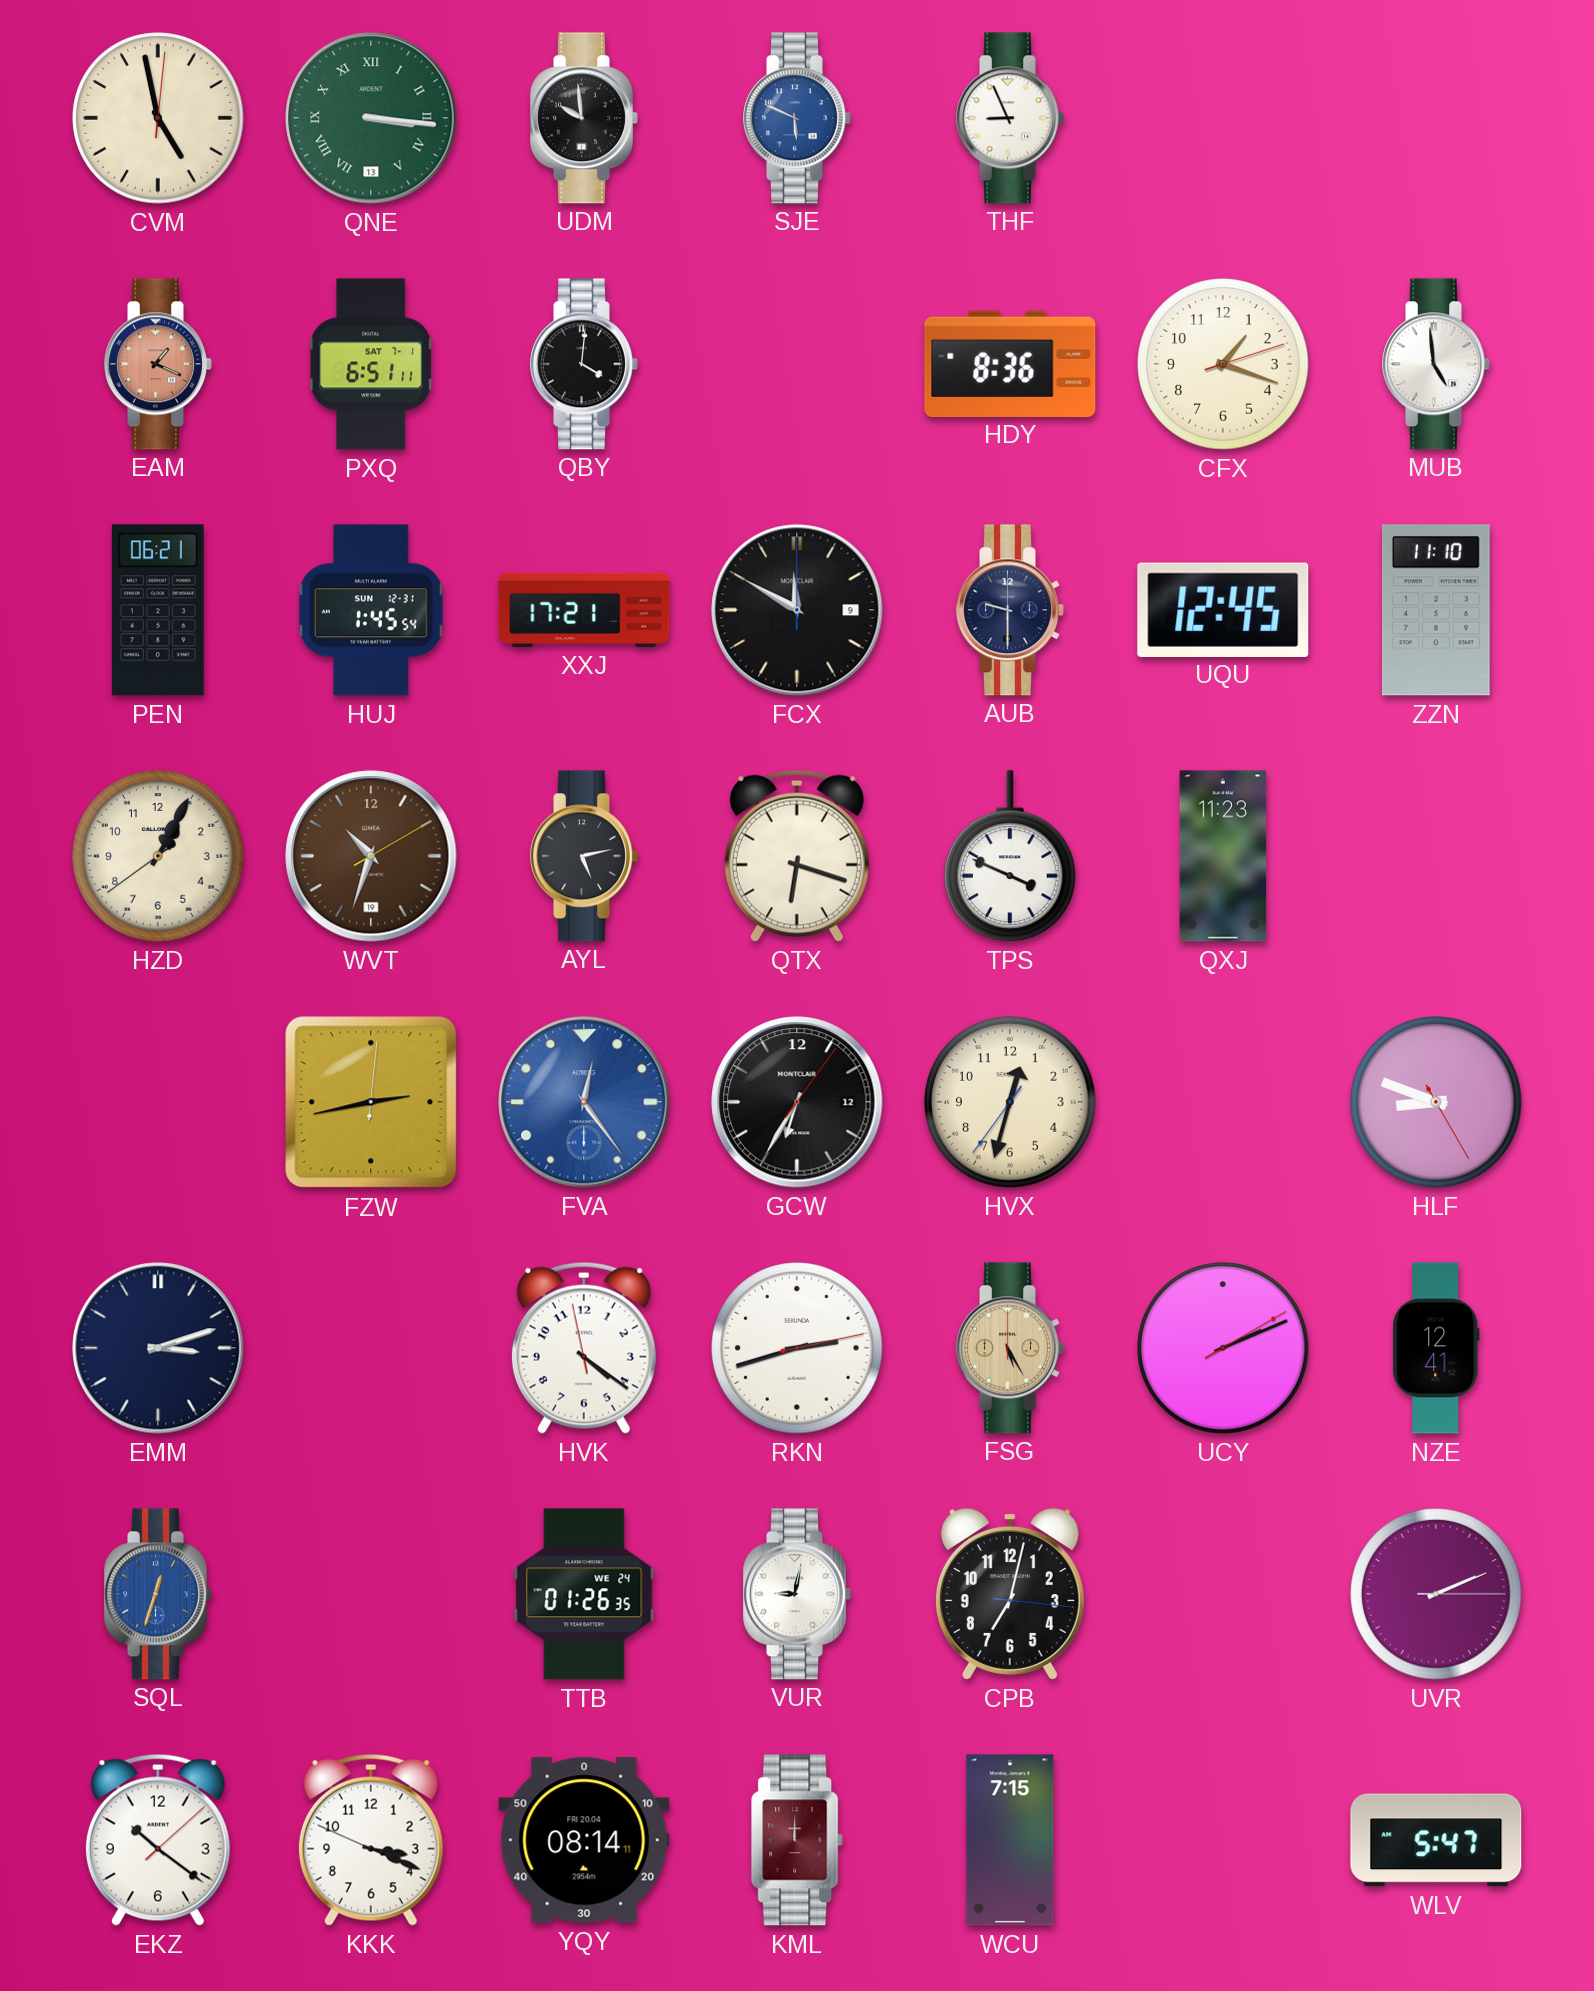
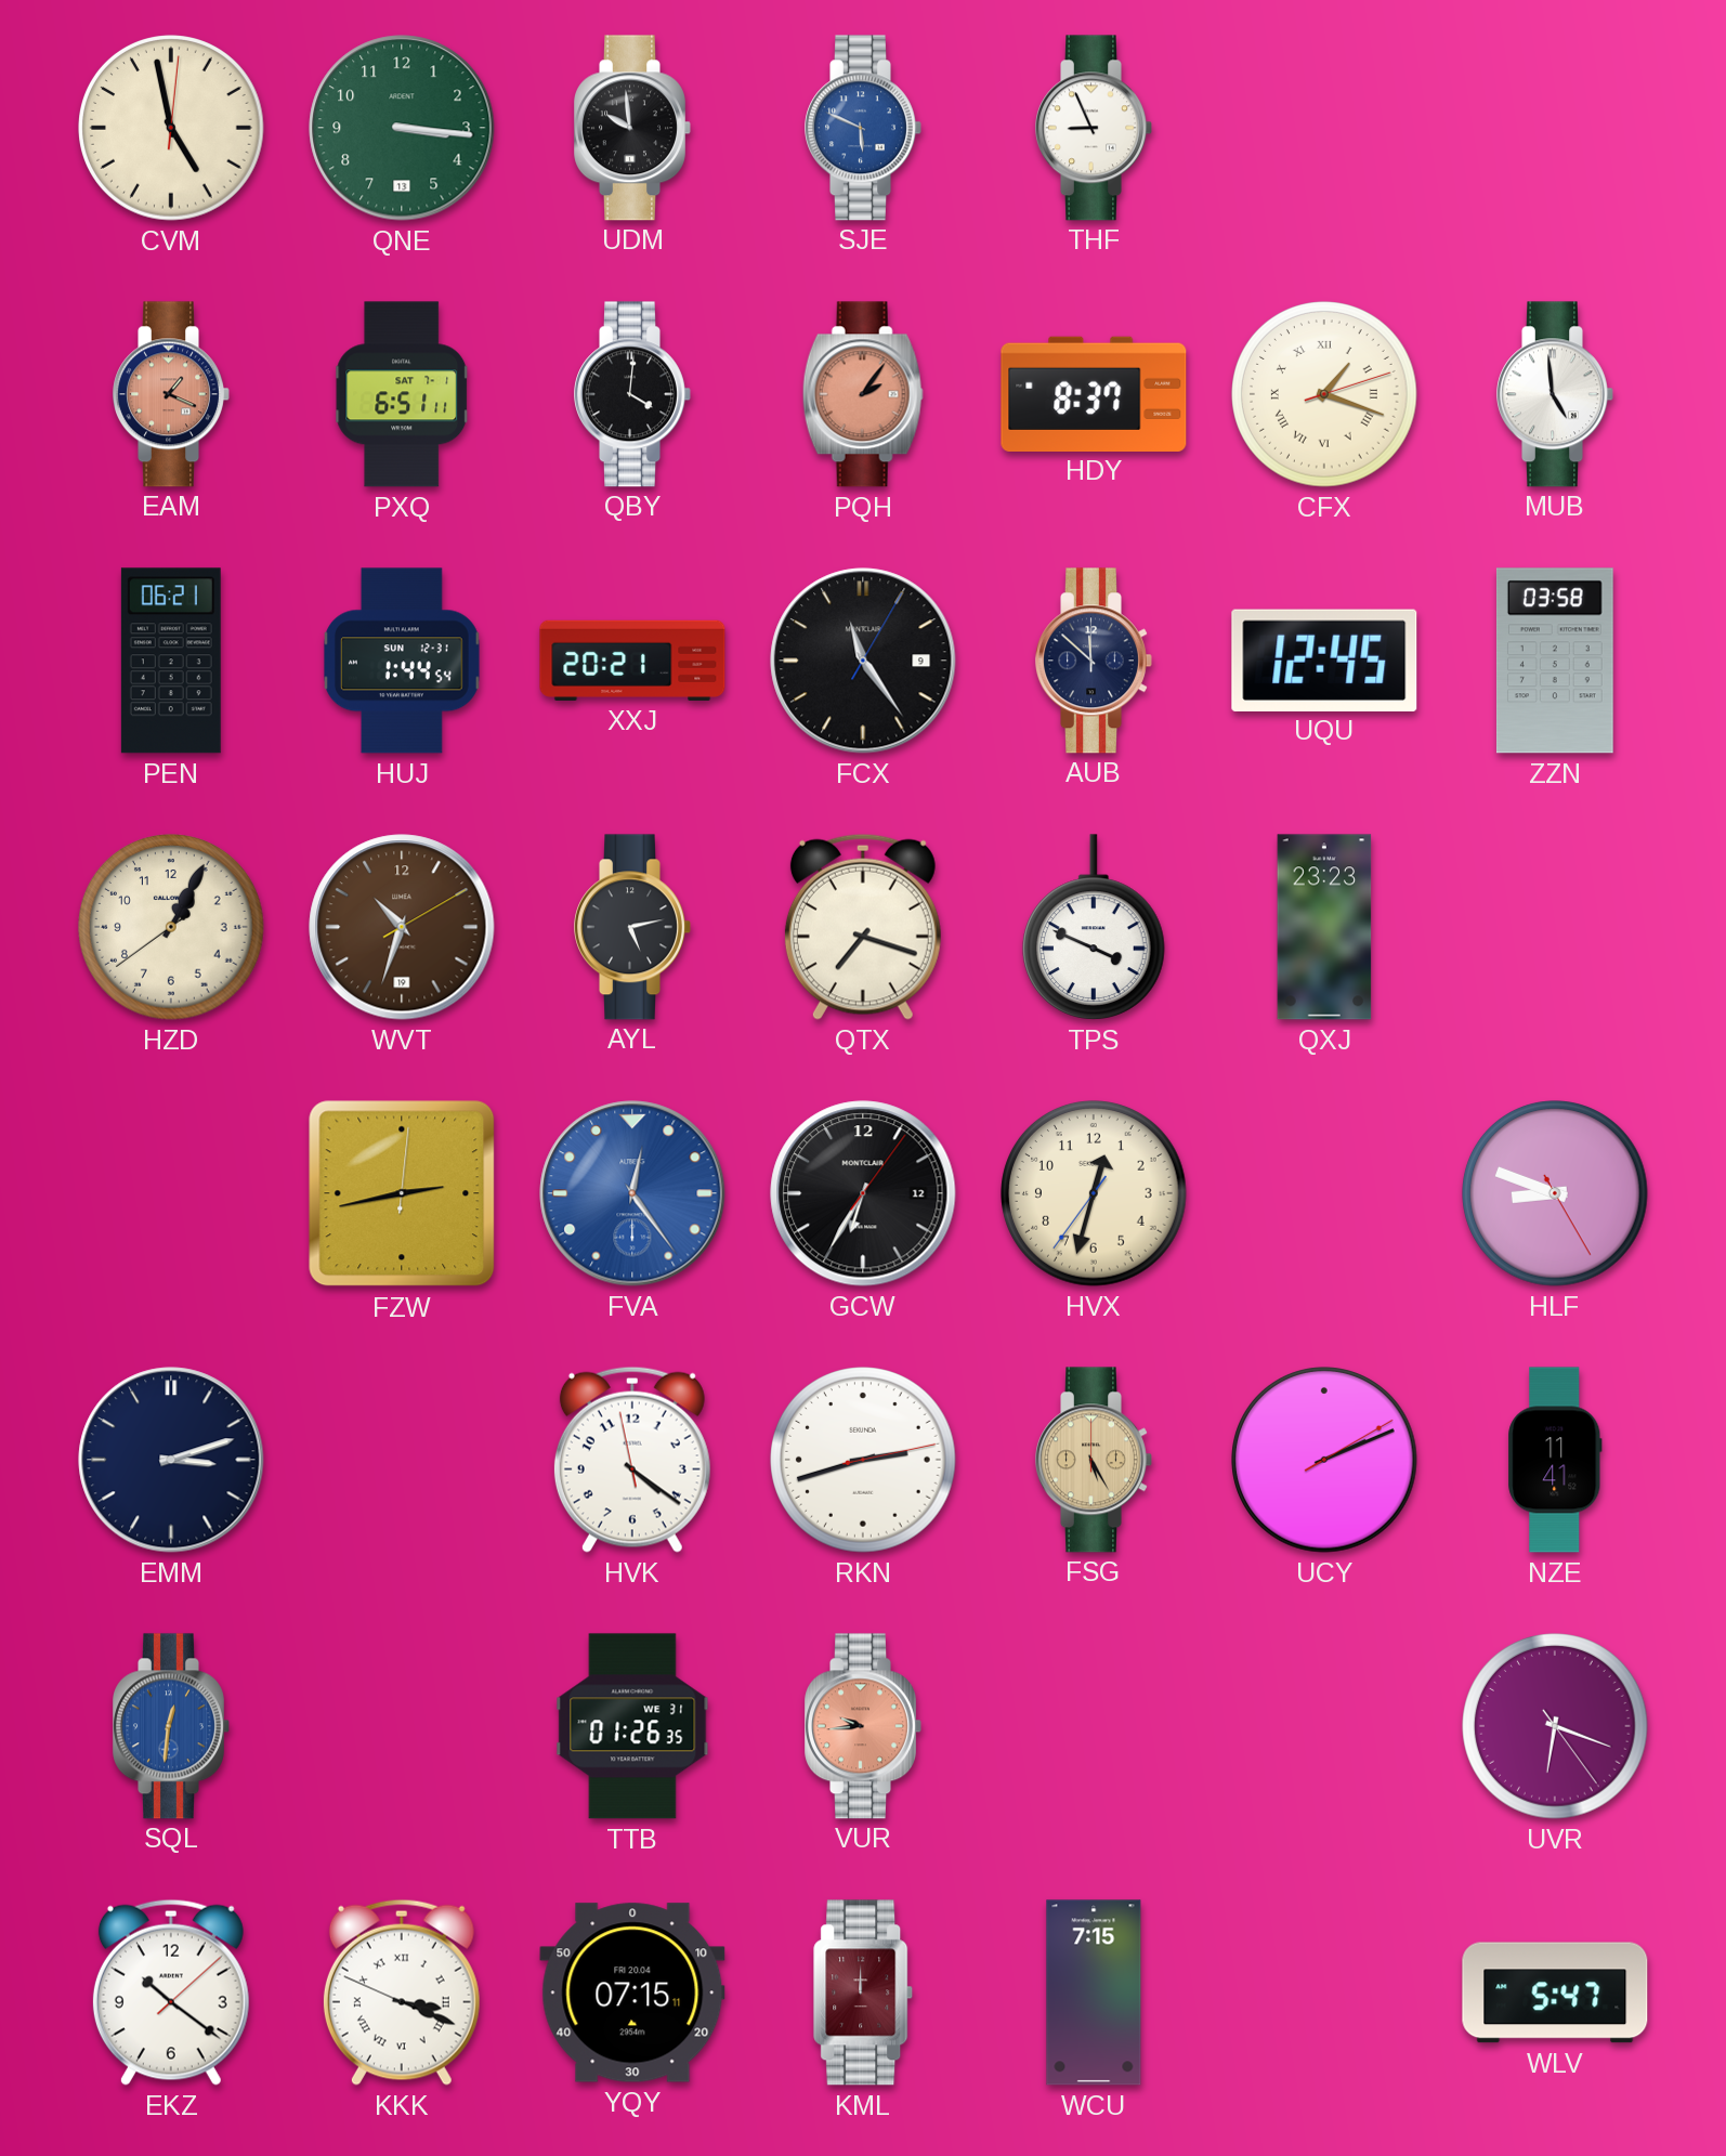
QNE numerals: Roman -> Arabic
PQH: none -> 2:06
HDY: 8:36 -> 8:37
CFX numerals: Arabic -> Roman
HUJ: 1:45 -> 1:44
XXJ: 17:21 -> 20:21
FCX: 11:50 -> 11:24
AUB: 9:30 -> 11:52
ZZN: 11:10 -> 03:58
QTX: 6:18 -> 7:18
QXJ: 11:23 -> 23:23
NZE: 12:41 -> 11:41
SQL: 12:33 -> 12:31
TTB date: WE 24 -> WE 31
VUR: 9:02 -> 9:44
VUR dial: white -> salmon
CPB: 7:02 -> none
UVR: 2:11 -> 6:18
KKK numerals: Arabic -> Roman
YQY: 08:14 -> 07:15
